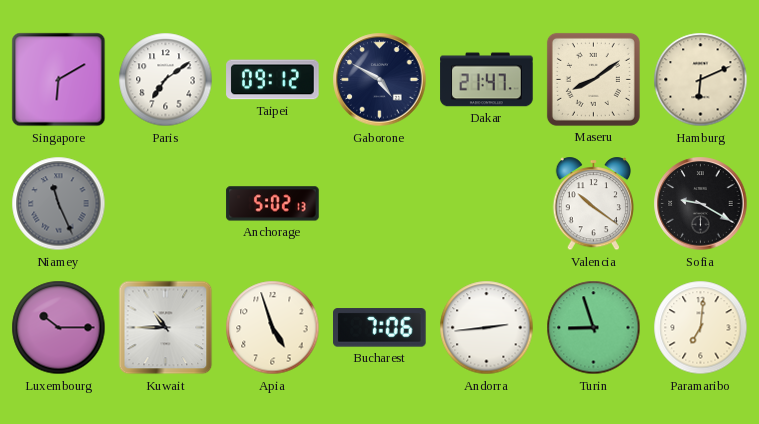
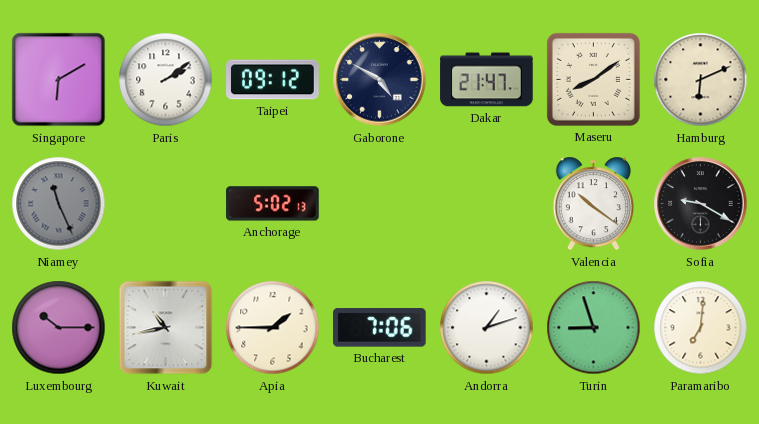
Paris: 7:09 -> 2:09
Kuwait: 10:45 -> 10:43
Apia: 4:57 -> 1:45
Andorra: 2:44 -> 1:12
